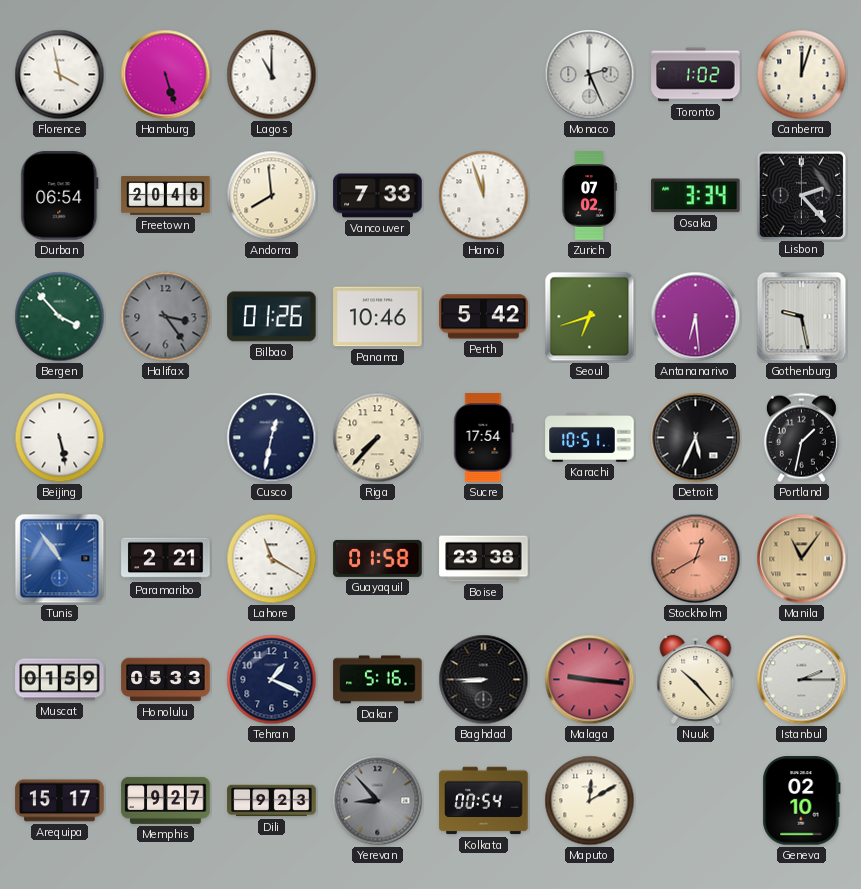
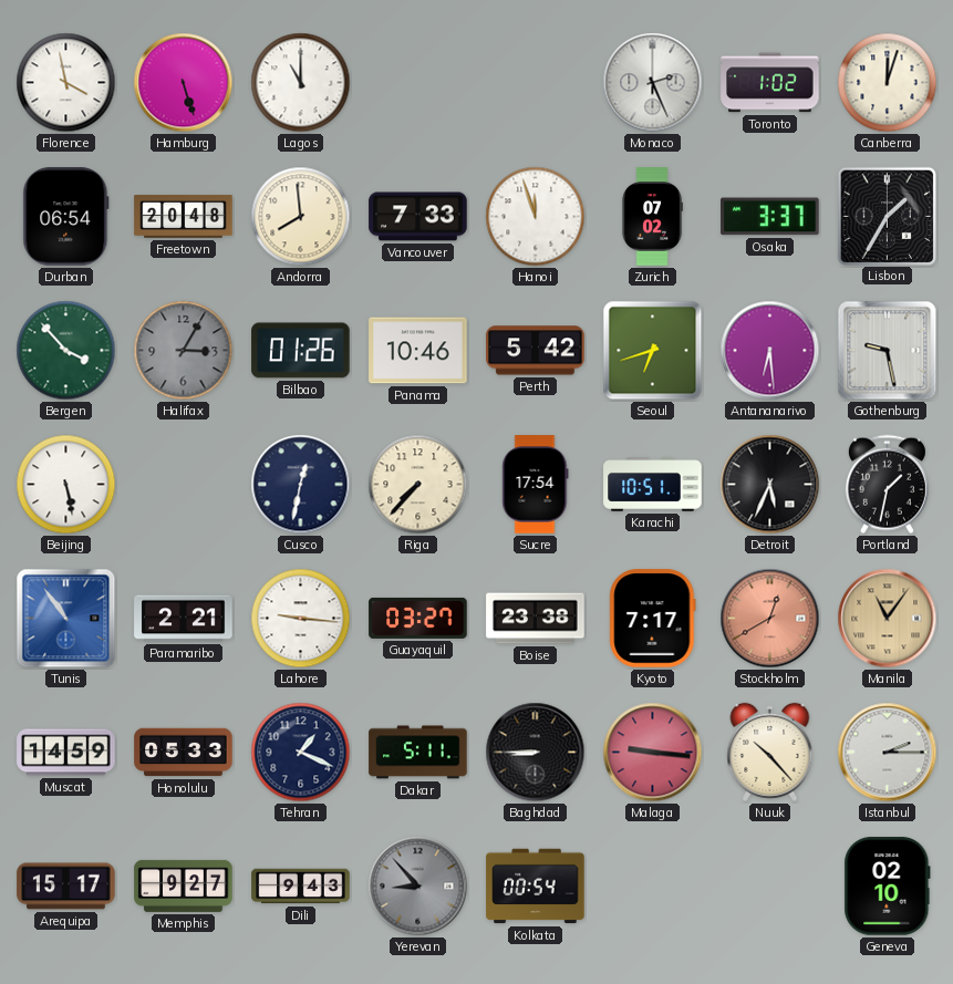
Osaka: 3:34 -> 3:37
Lisbon: 2:23 -> 1:35
Halifax: 3:24 -> 3:05
Lahore: 11:20 -> 9:16
Guayaquil: 01:58 -> 03:27
Kyoto: none -> 7:17
Muscat: 01:59 -> 14:59
Dakar: 5:16 -> 5:11
Dili: 9:23 -> 9:43
Maputo: 12:10 -> none
